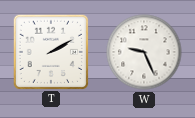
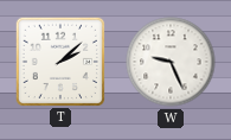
T: 2:10 -> 2:08
